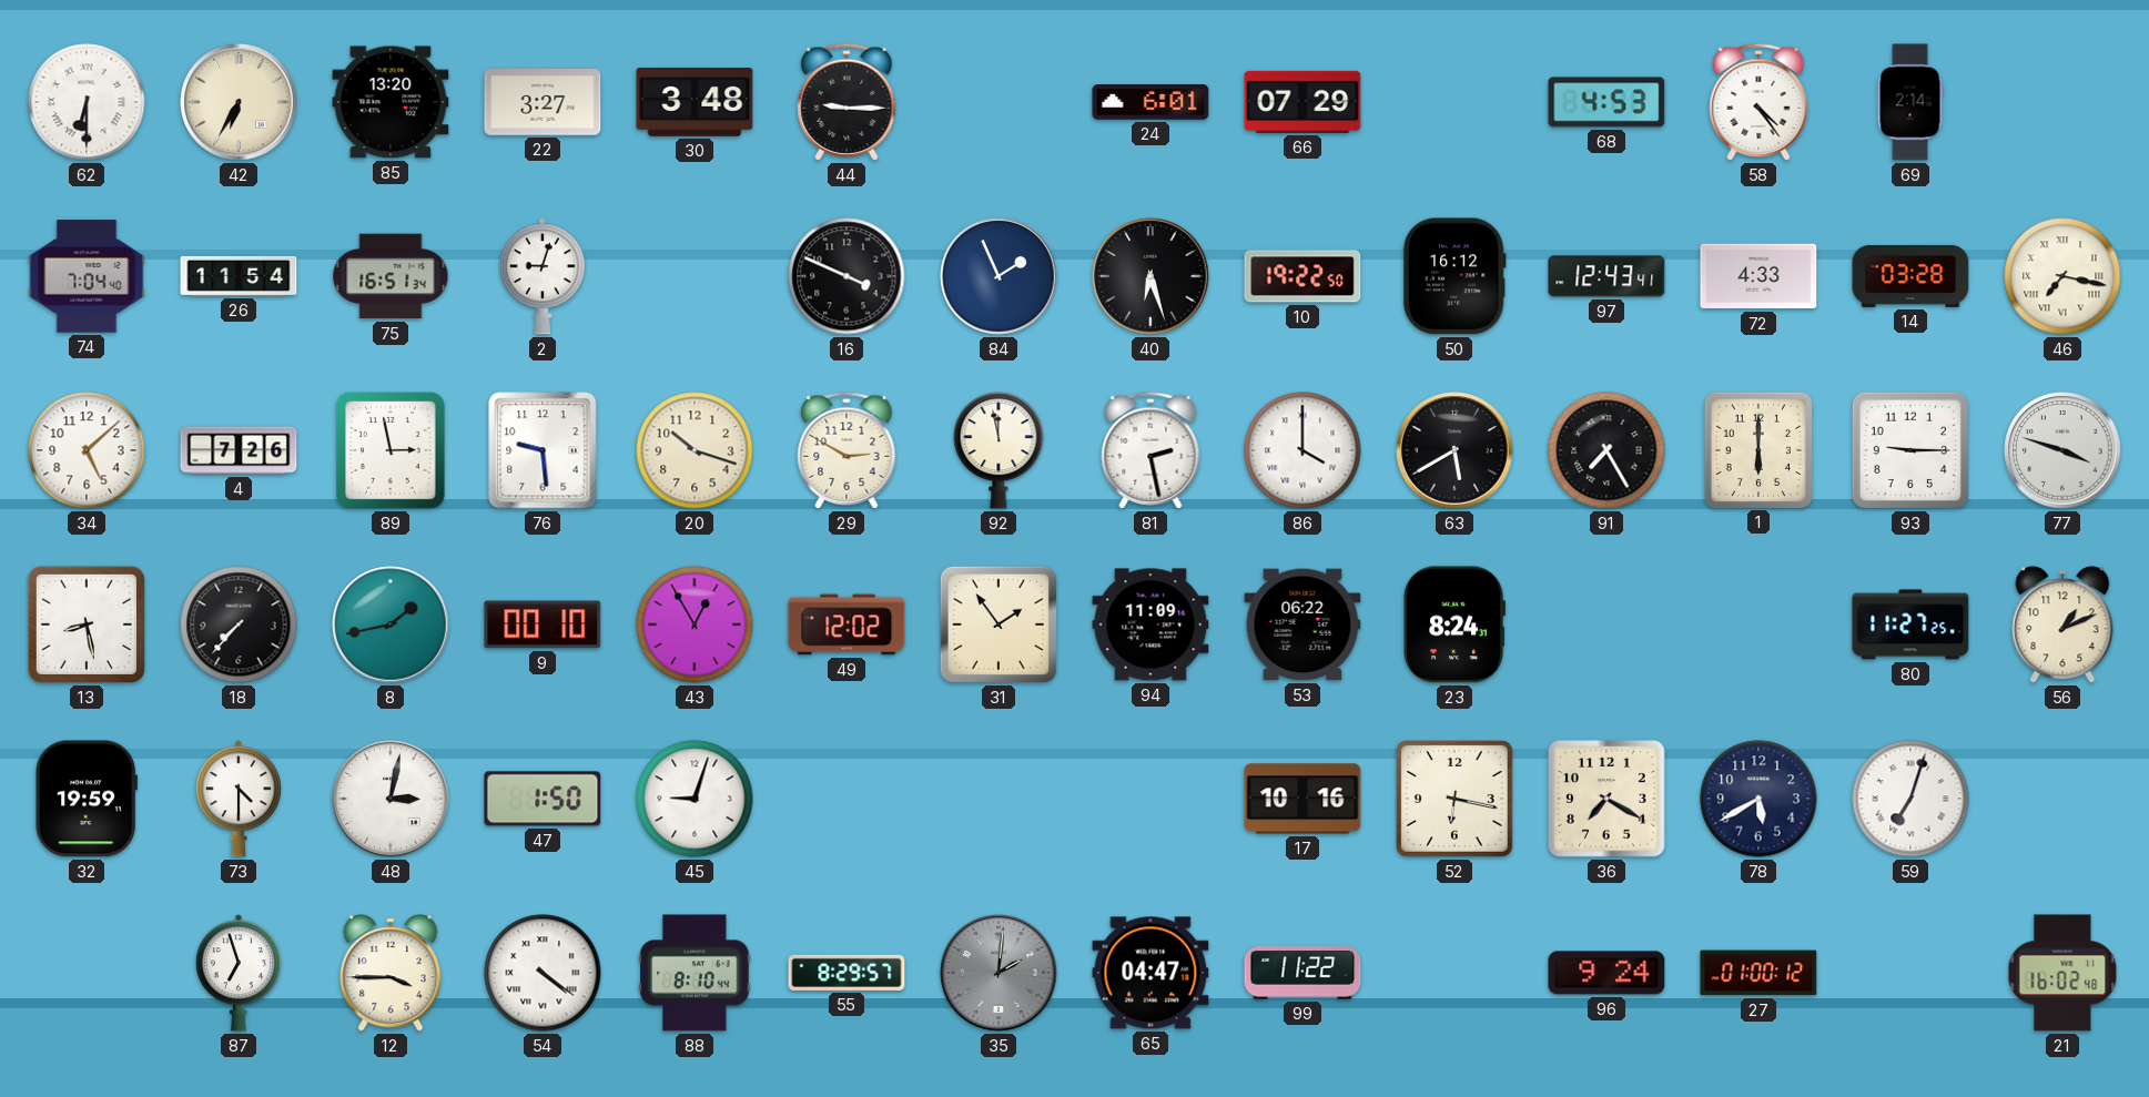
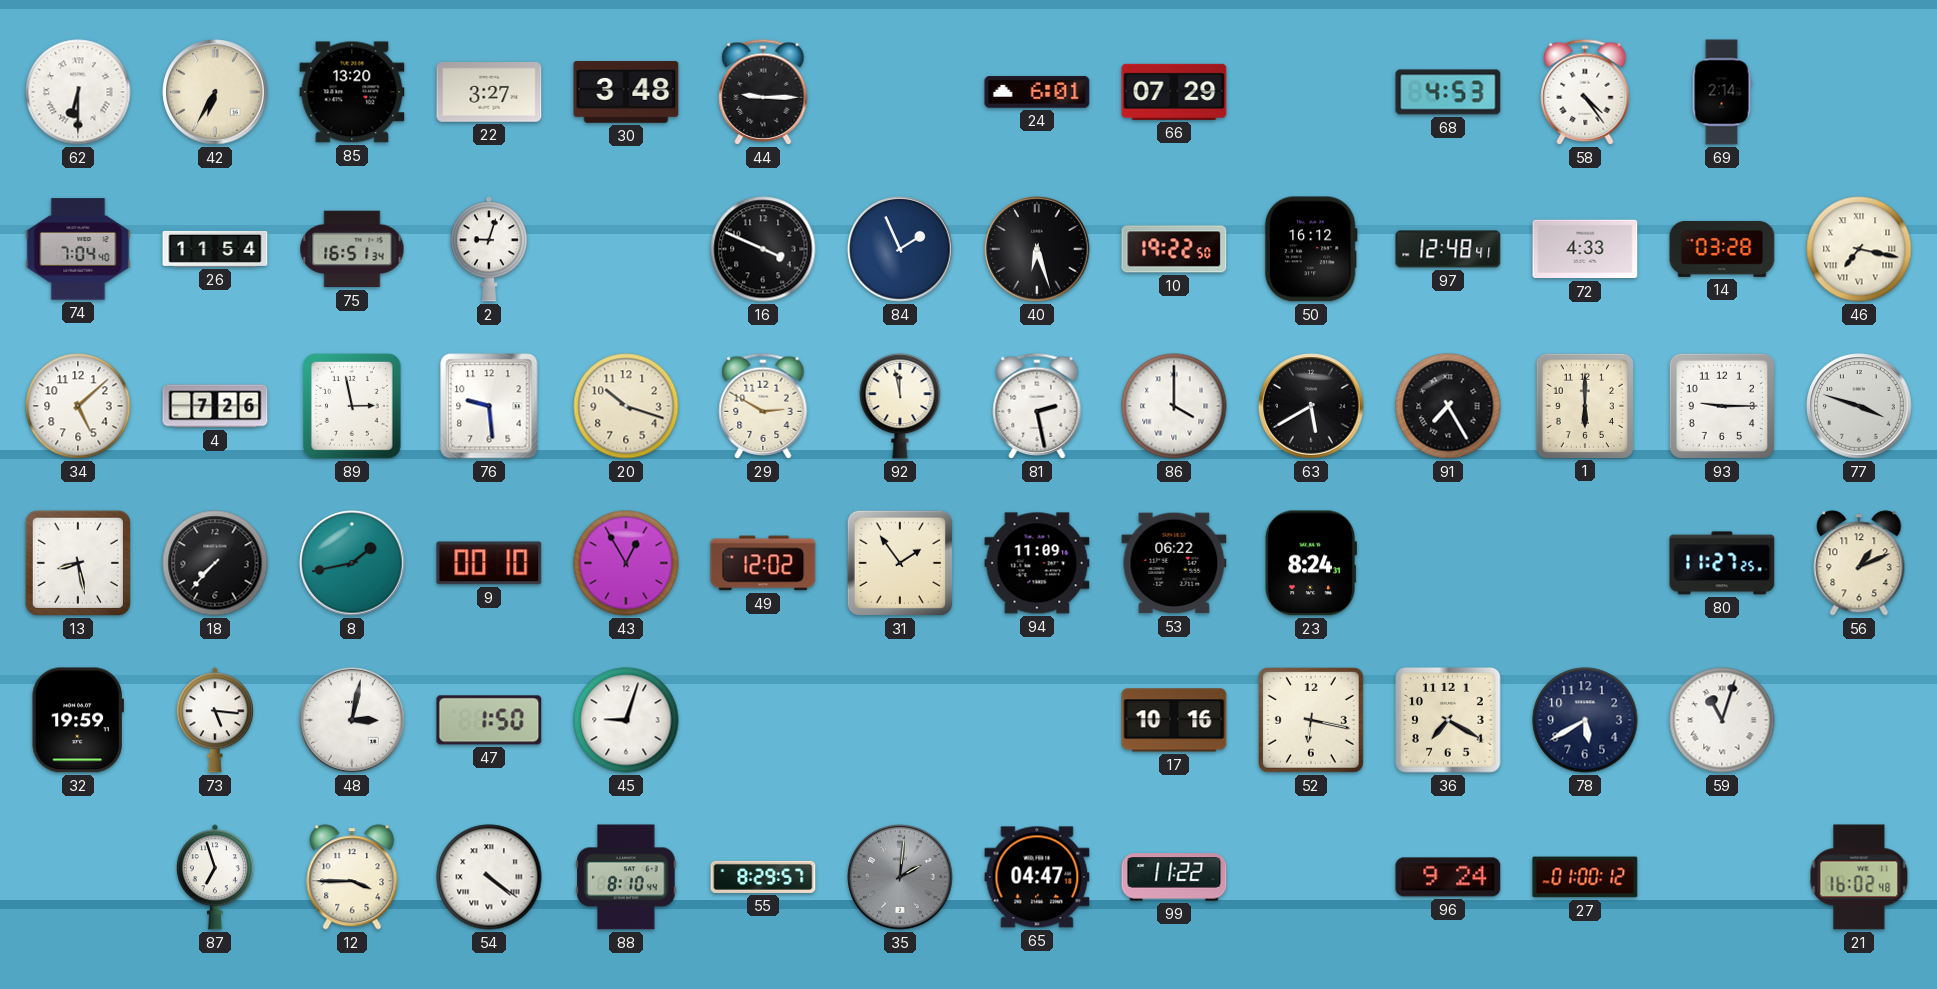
97: 12:43 -> 12:48
73: 4:30 -> 5:16
59: 7:03 -> 11:03
